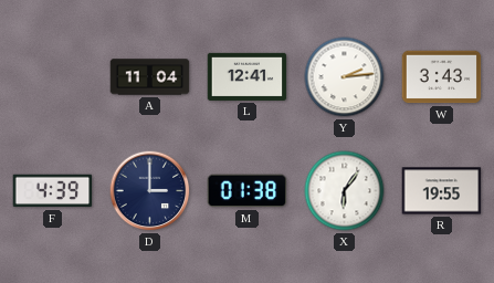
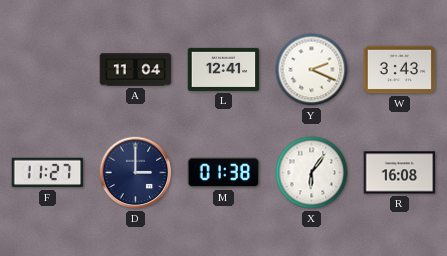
Y: 2:14 -> 2:19
F: 4:39 -> 11:27
R: 19:55 -> 16:08
